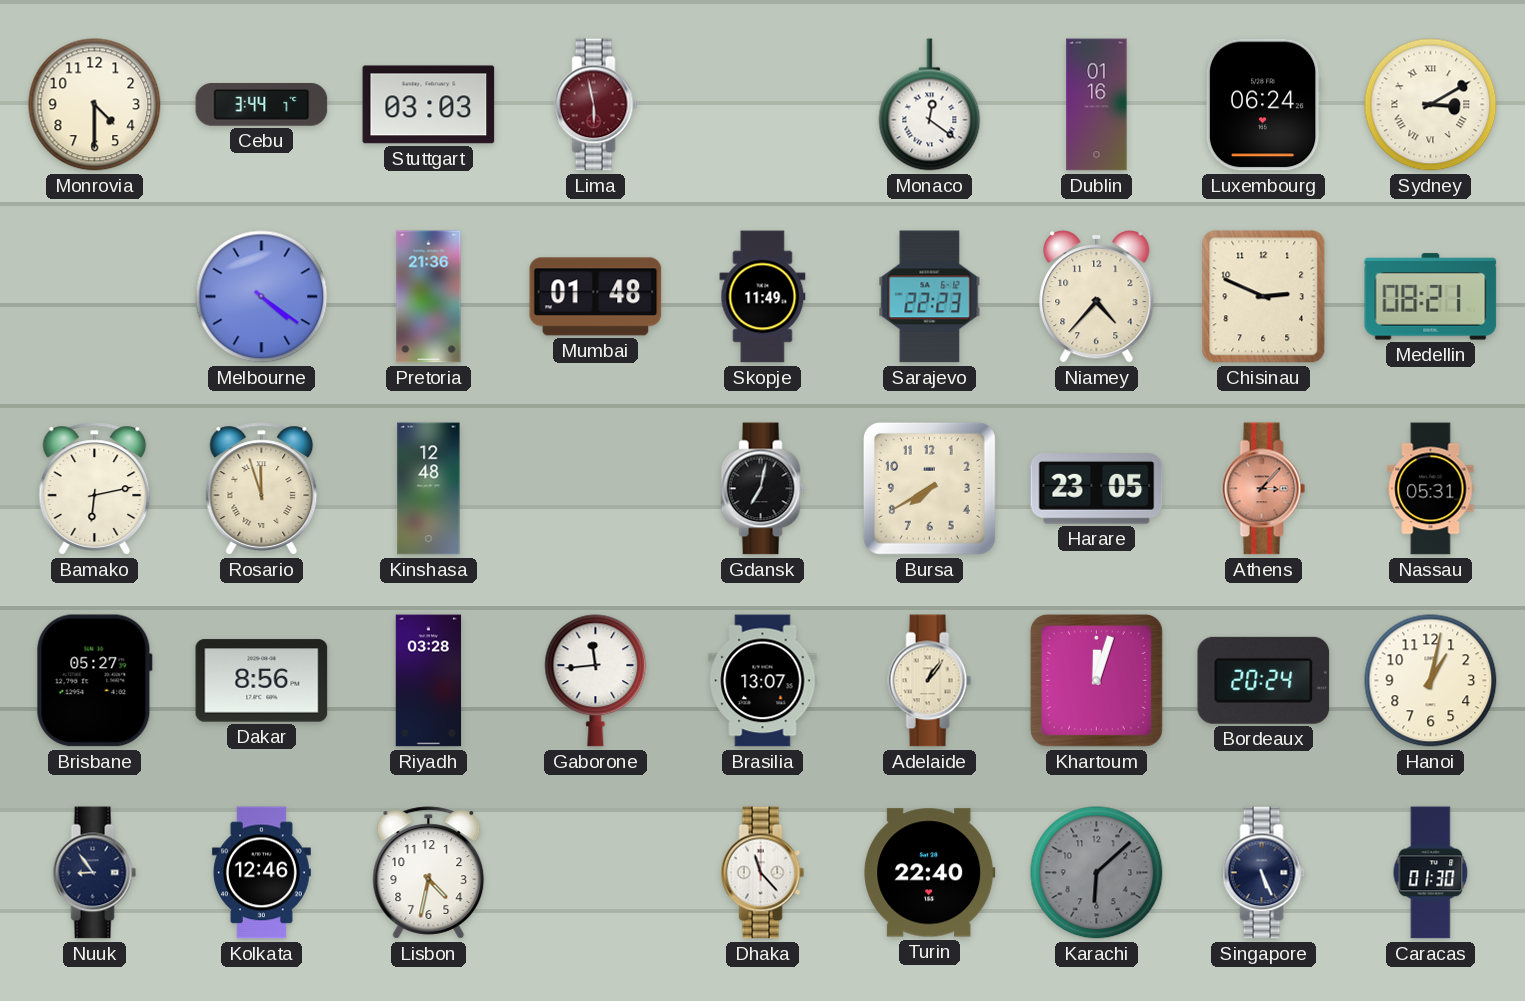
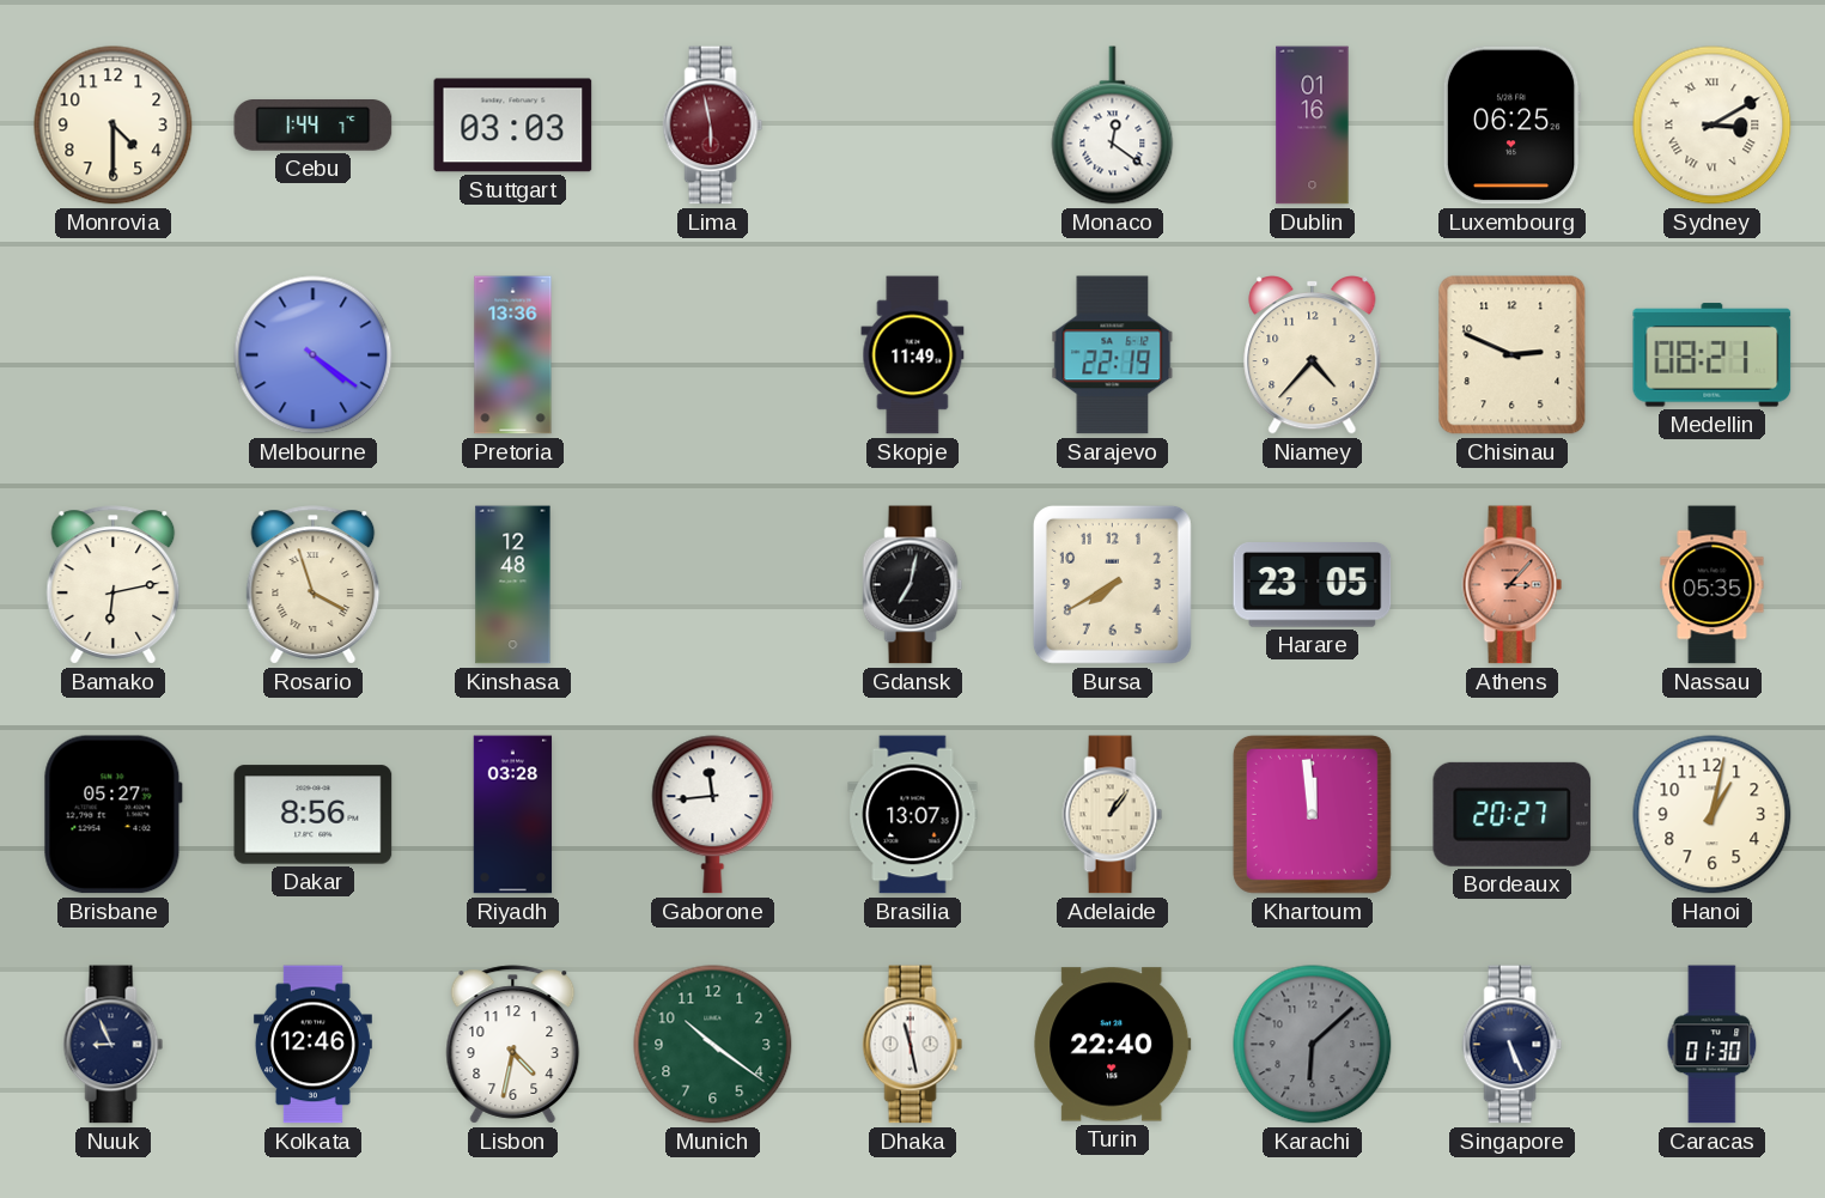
Cebu: 3:44 -> 1:44
Luxembourg: 06:24 -> 06:25
Pretoria: 21:36 -> 13:36
Mumbai: 01:48 -> none
Sarajevo: 22:23 -> 22:19
Rosario: 11:57 -> 3:57
Nassau: 05:31 -> 05:35
Khartoum: 12:03 -> 11:59
Bordeaux: 20:24 -> 20:27
Nuuk: 8:54 -> 8:56
Munich: none -> 10:21
Dhaka: 11:23 -> 11:28
